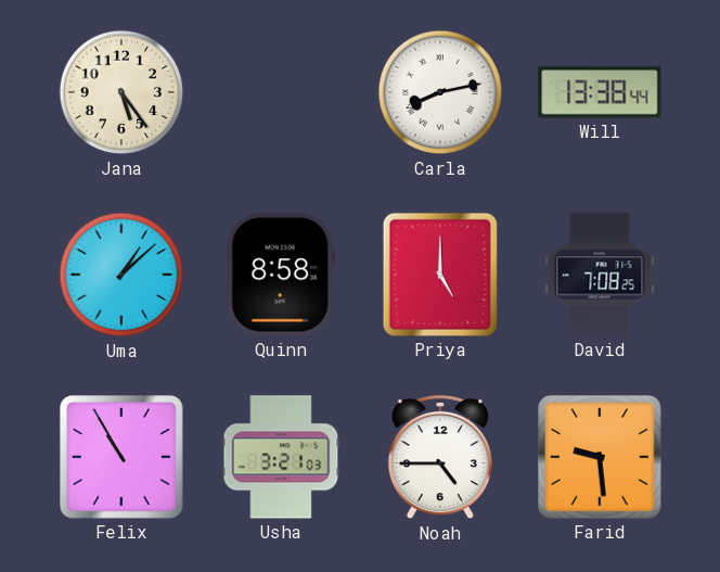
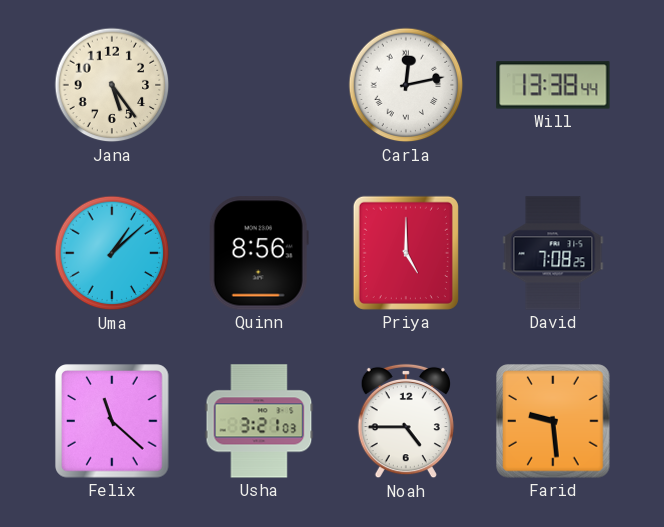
Carla: 8:13 -> 12:13
Quinn: 8:58 -> 8:56
Felix: 10:55 -> 11:22
